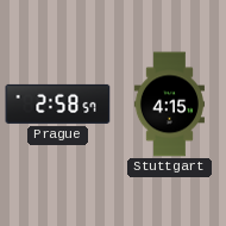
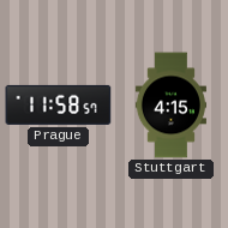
Prague: 2:58 -> 11:58
